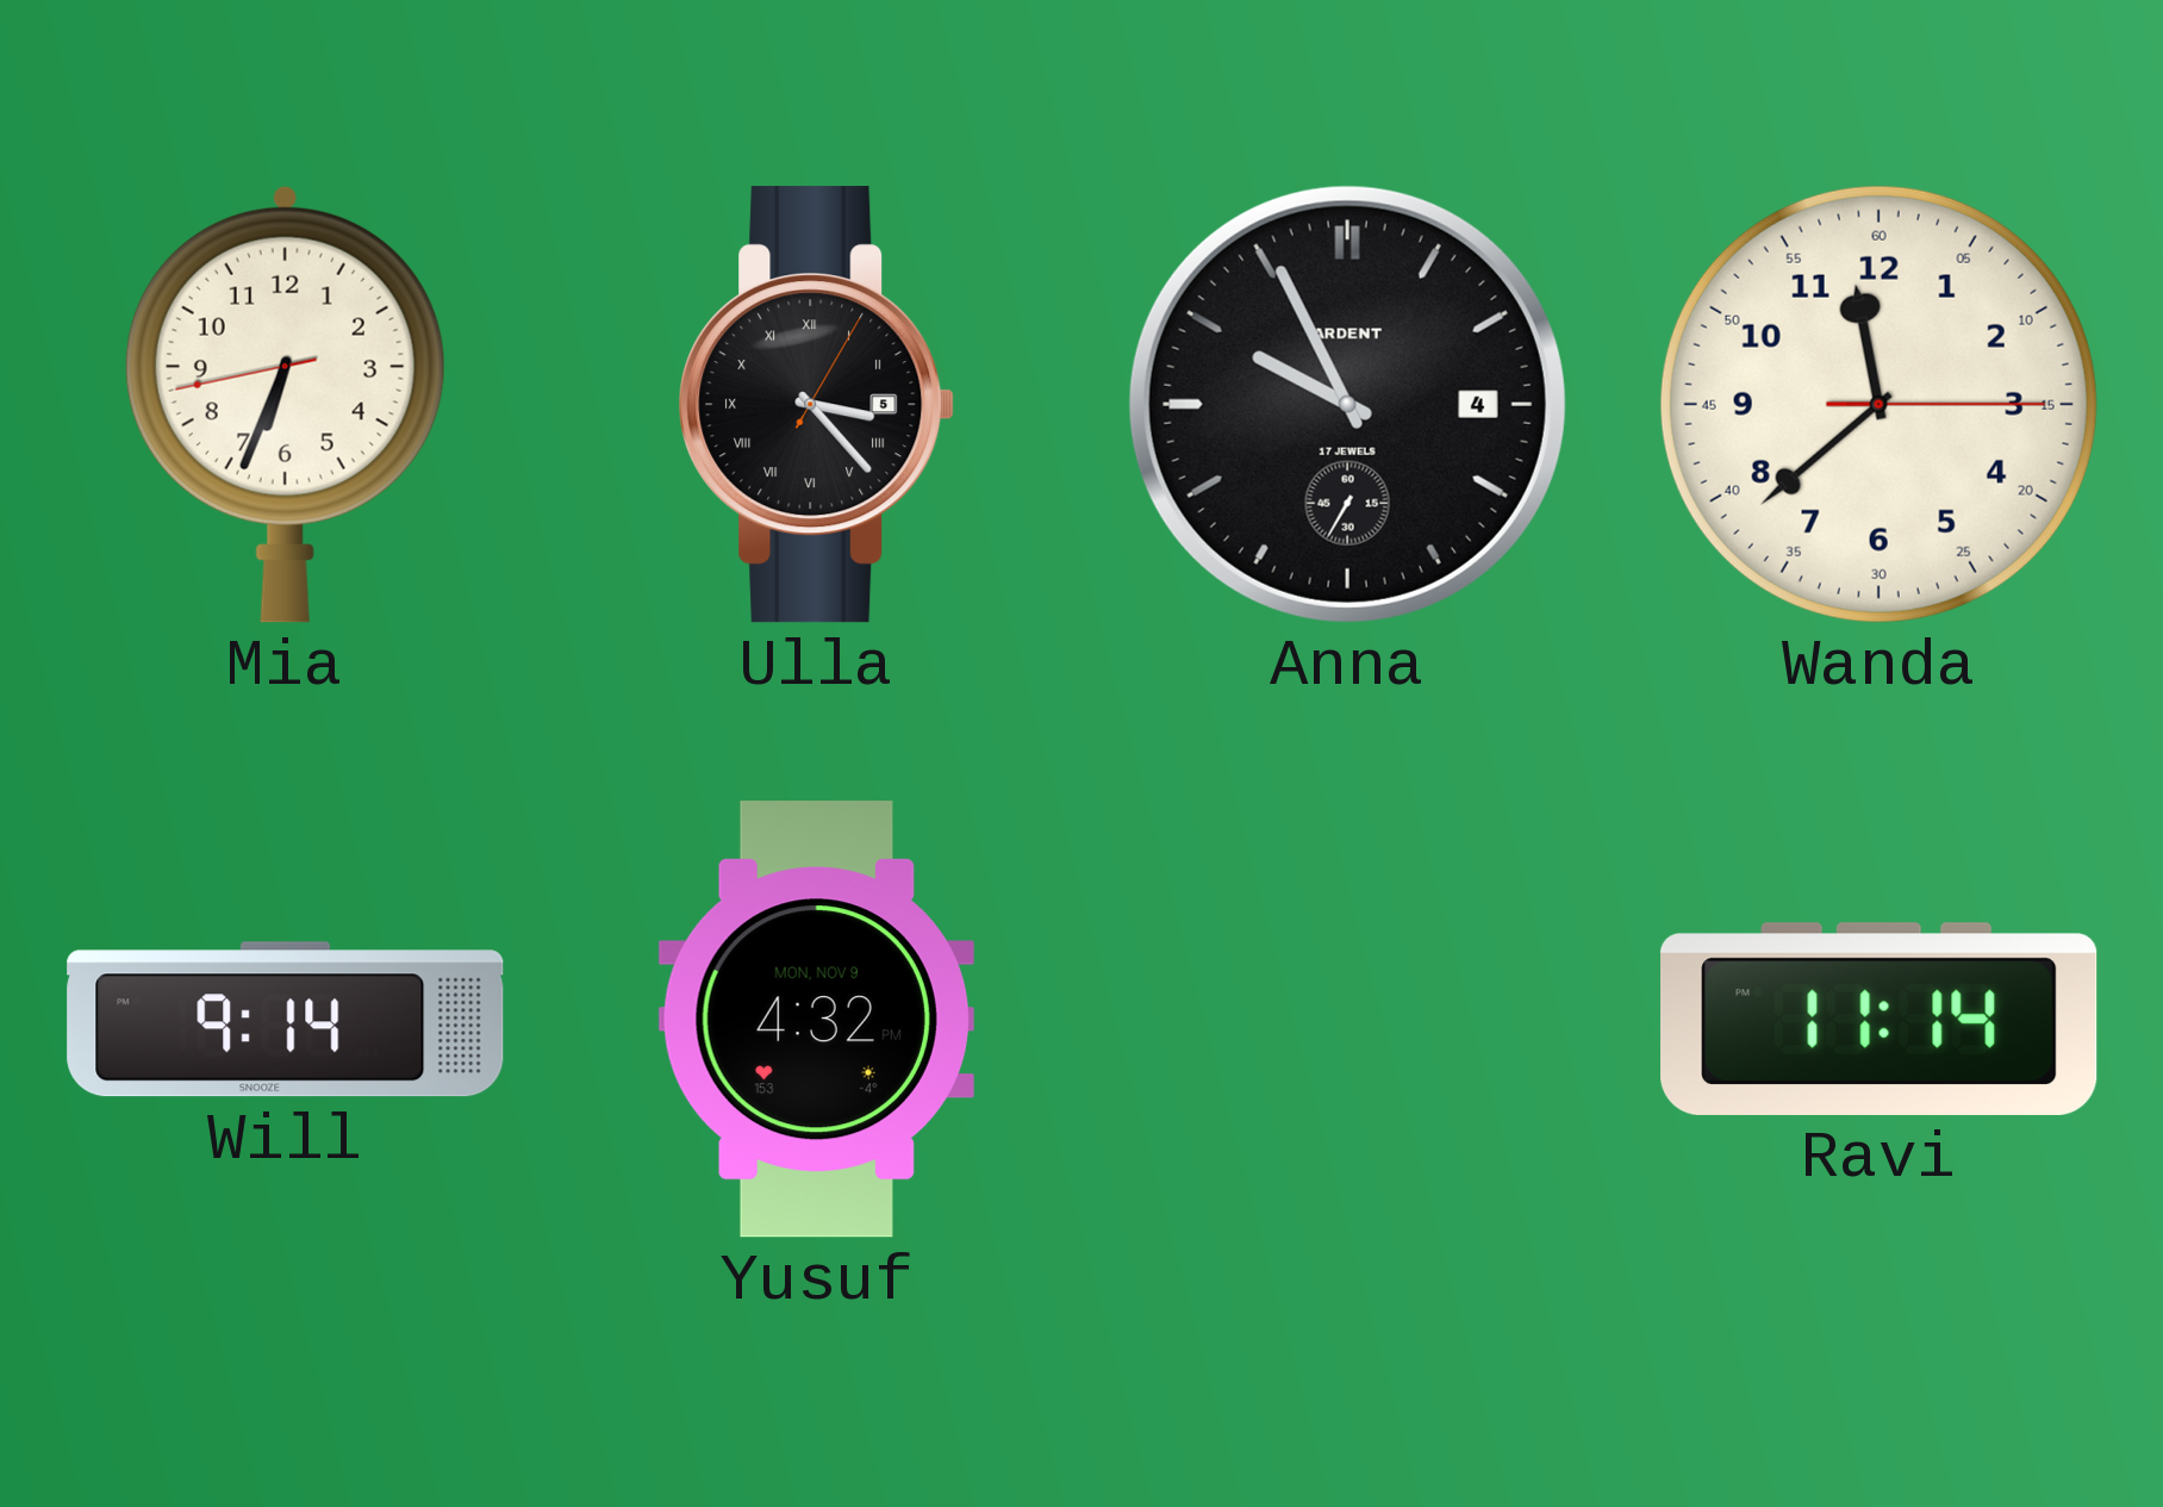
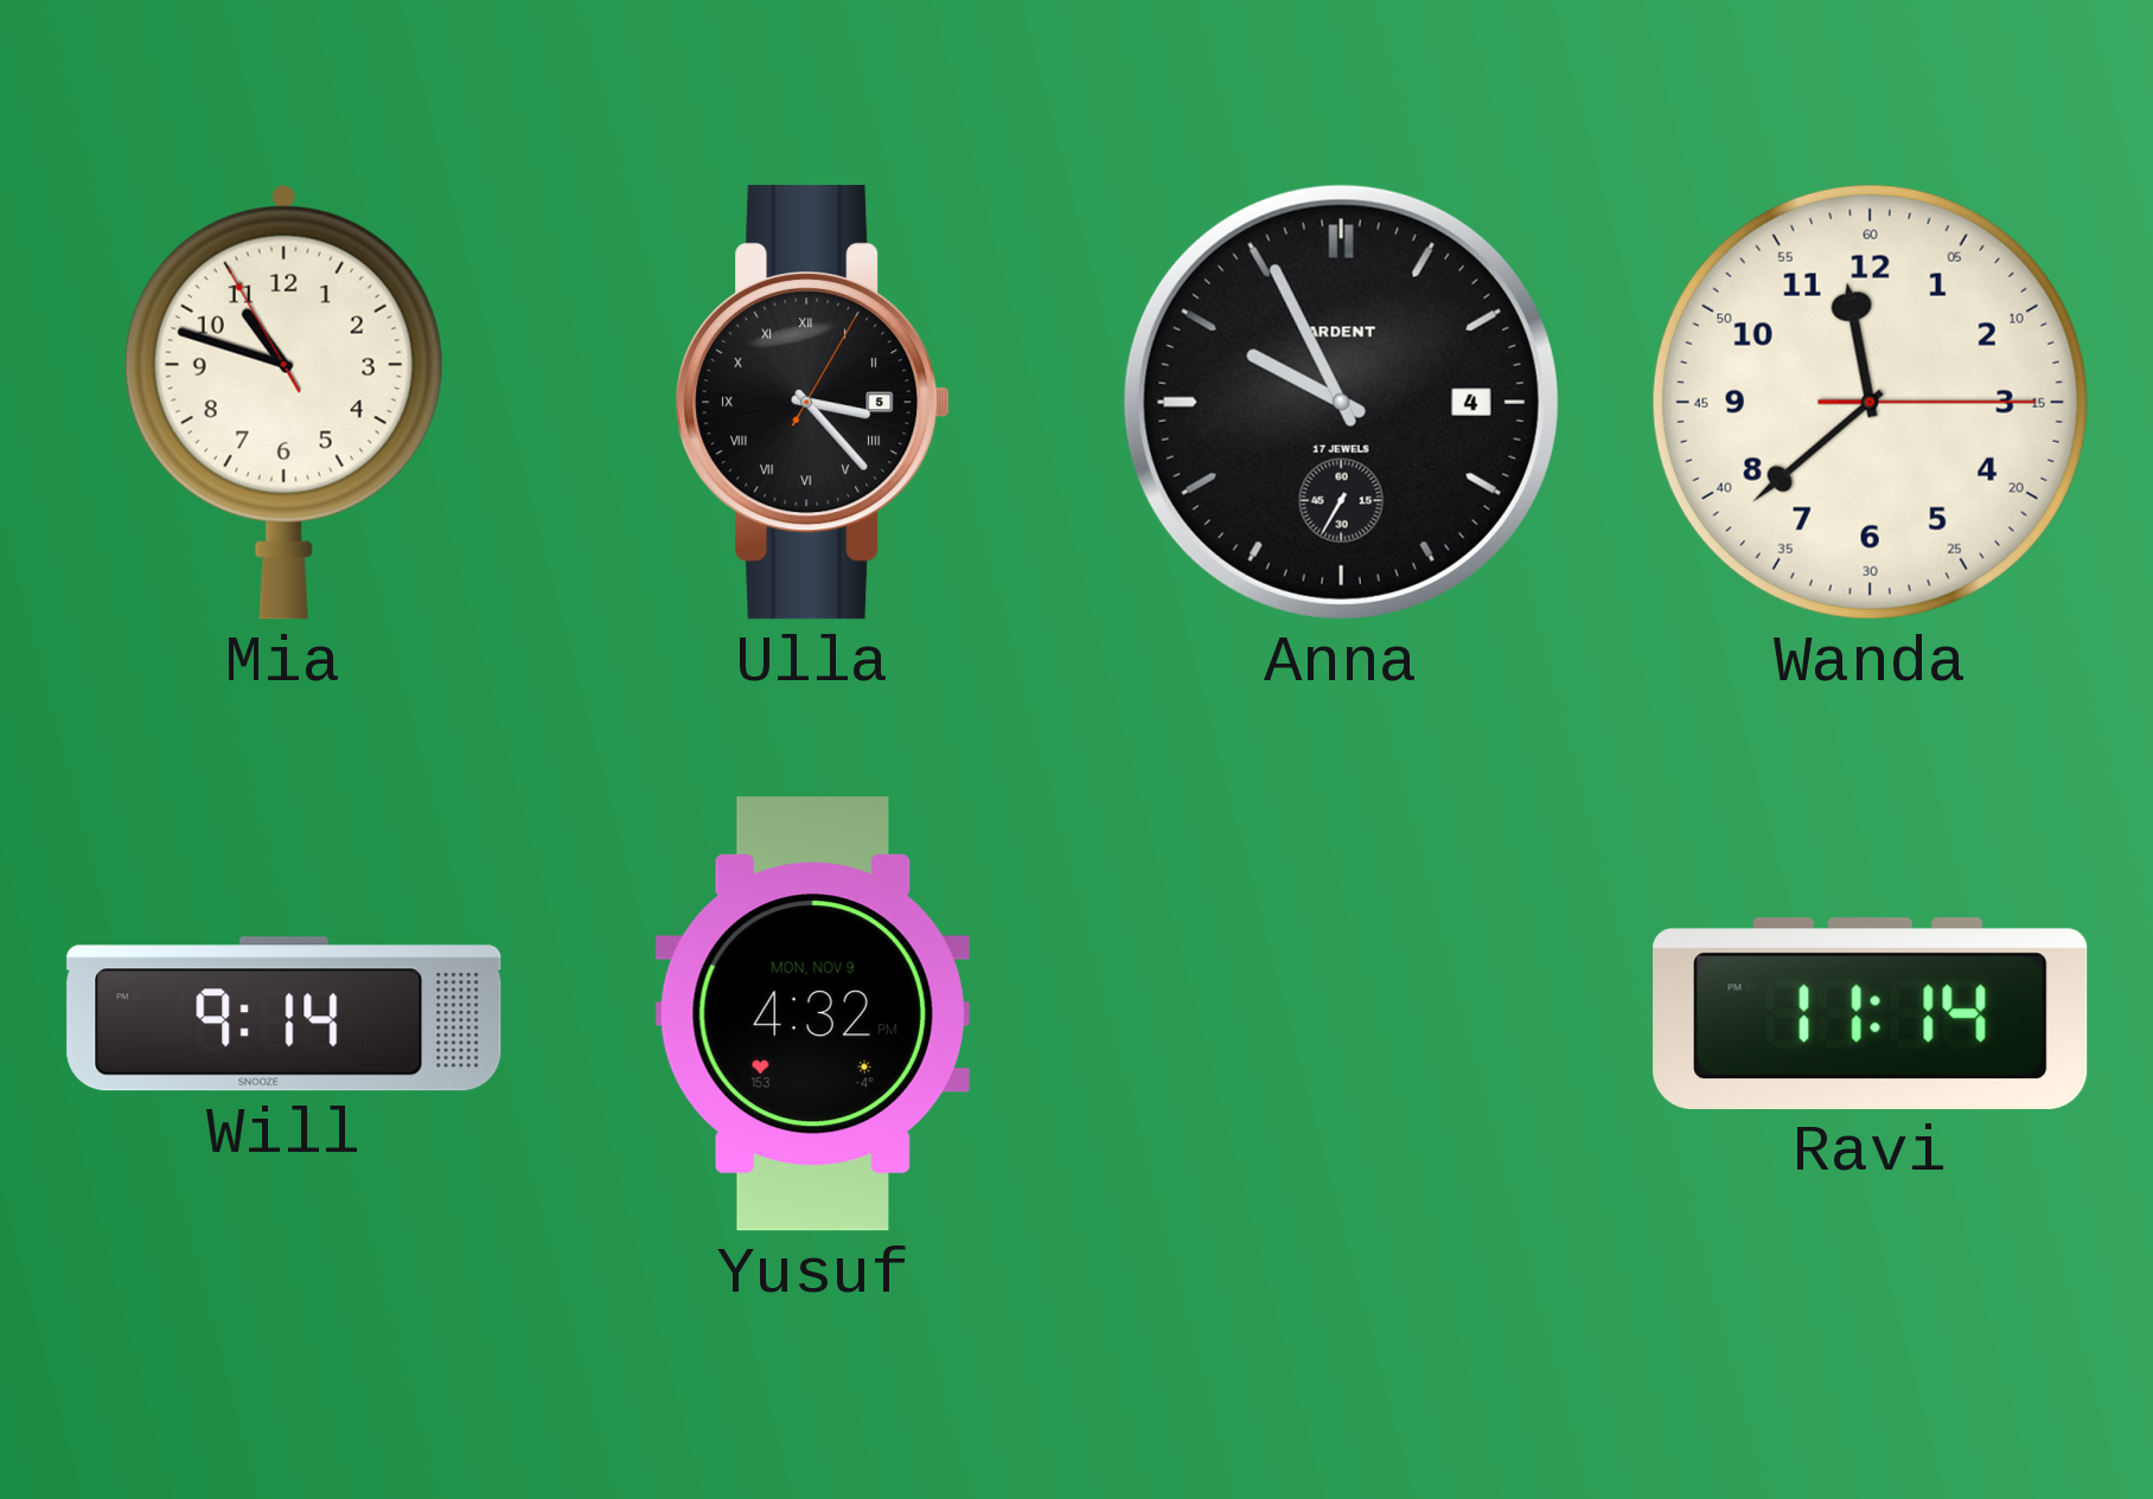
Mia: 6:33 -> 10:47
